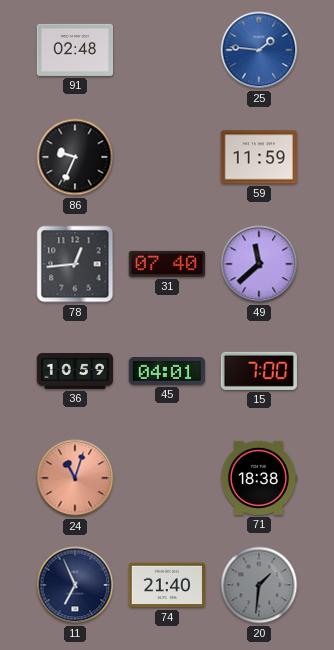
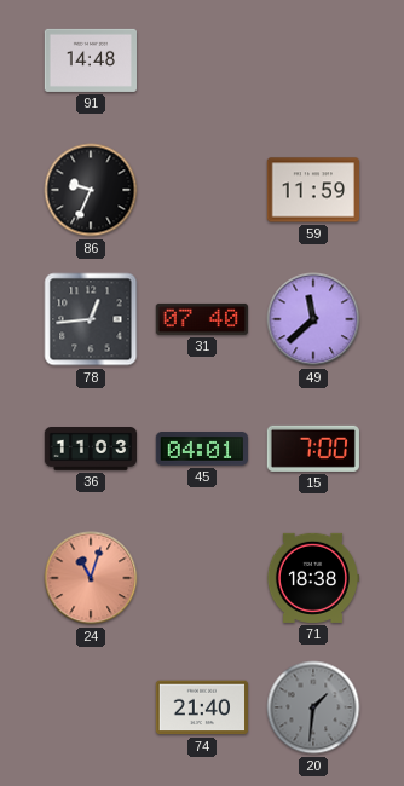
91: 02:48 -> 14:48
25: 1:46 -> none
36: 10:59 -> 11:03
11: 6:56 -> none
